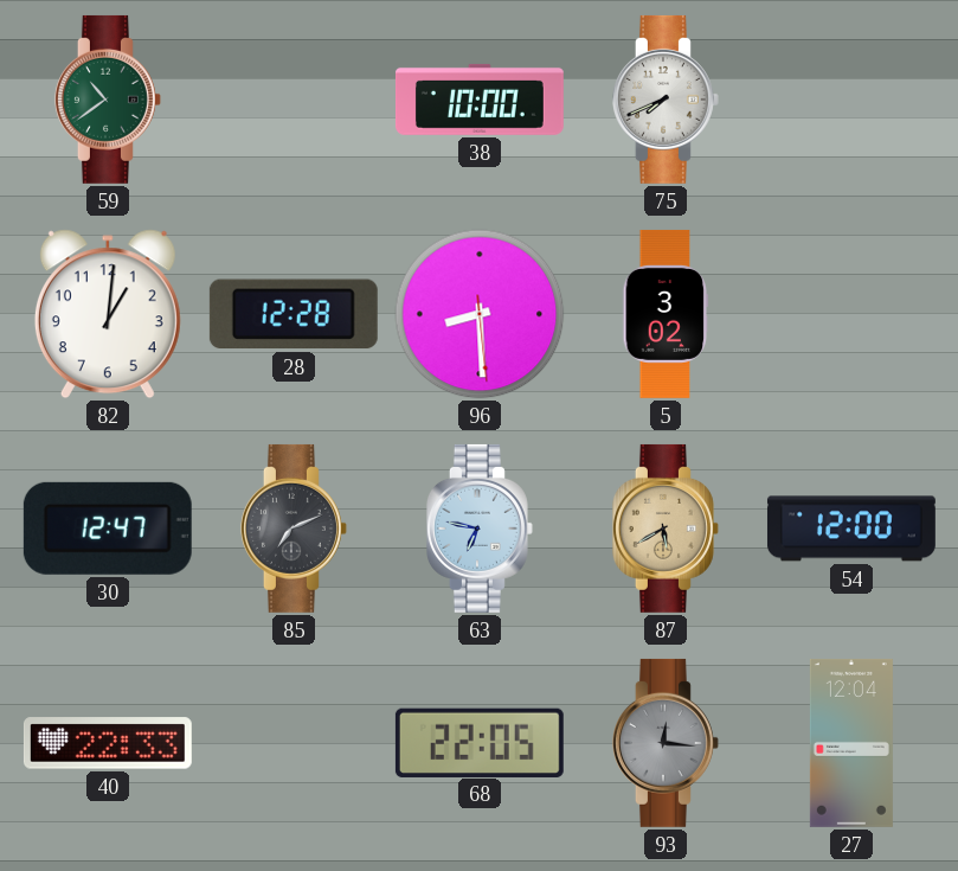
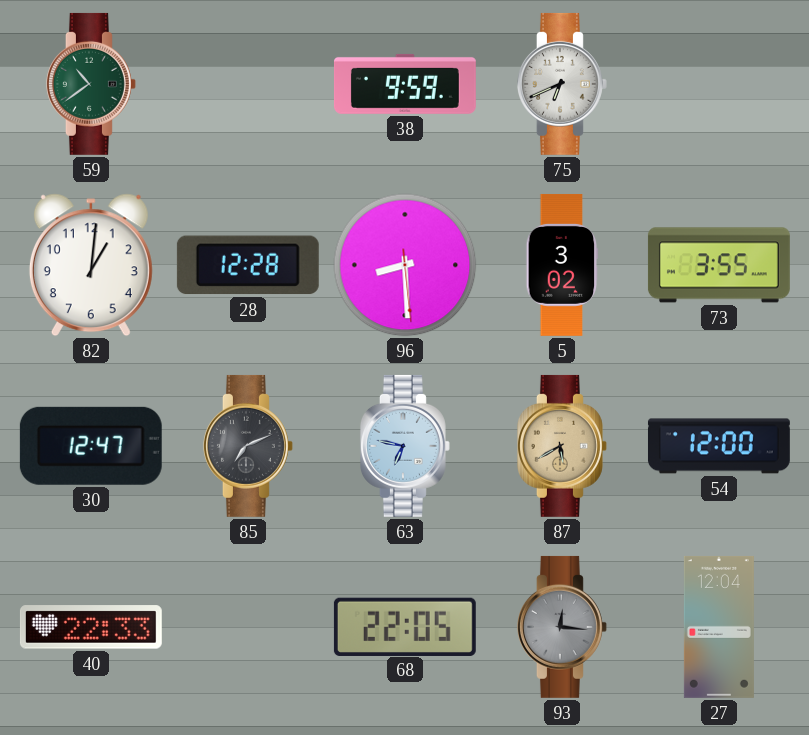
38: 10:00 -> 9:59
75: 7:41 -> 6:41
73: none -> 3:55
